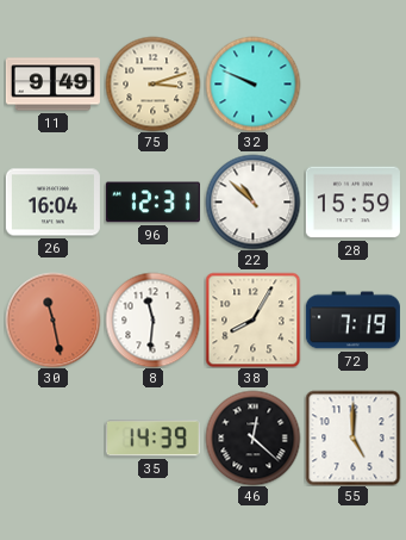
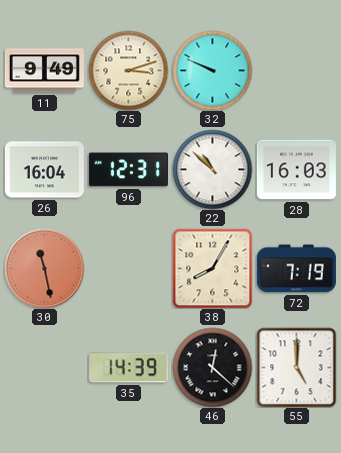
28: 15:59 -> 16:03
8: 11:31 -> none
